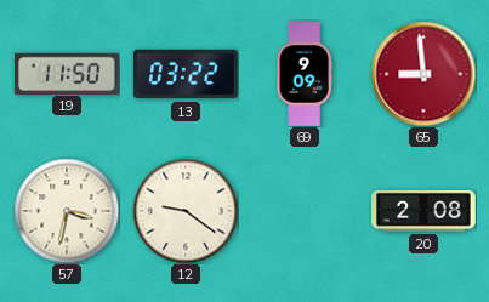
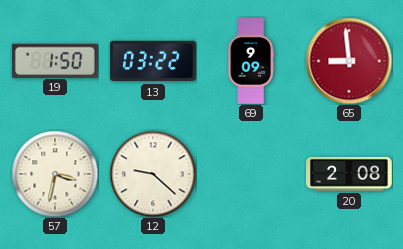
19: 11:50 -> 1:50
12: 9:21 -> 9:22
